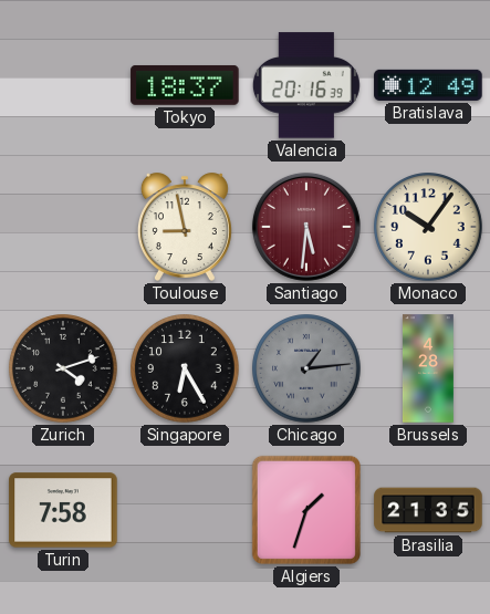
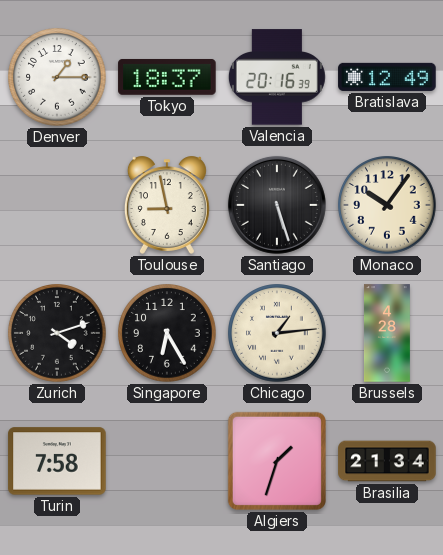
Denver: none -> 1:15
Santiago: 5:31 -> 5:27
Santiago dial: burgundy -> black
Chicago dial: grey -> cream
Brasilia: 21:35 -> 21:34
